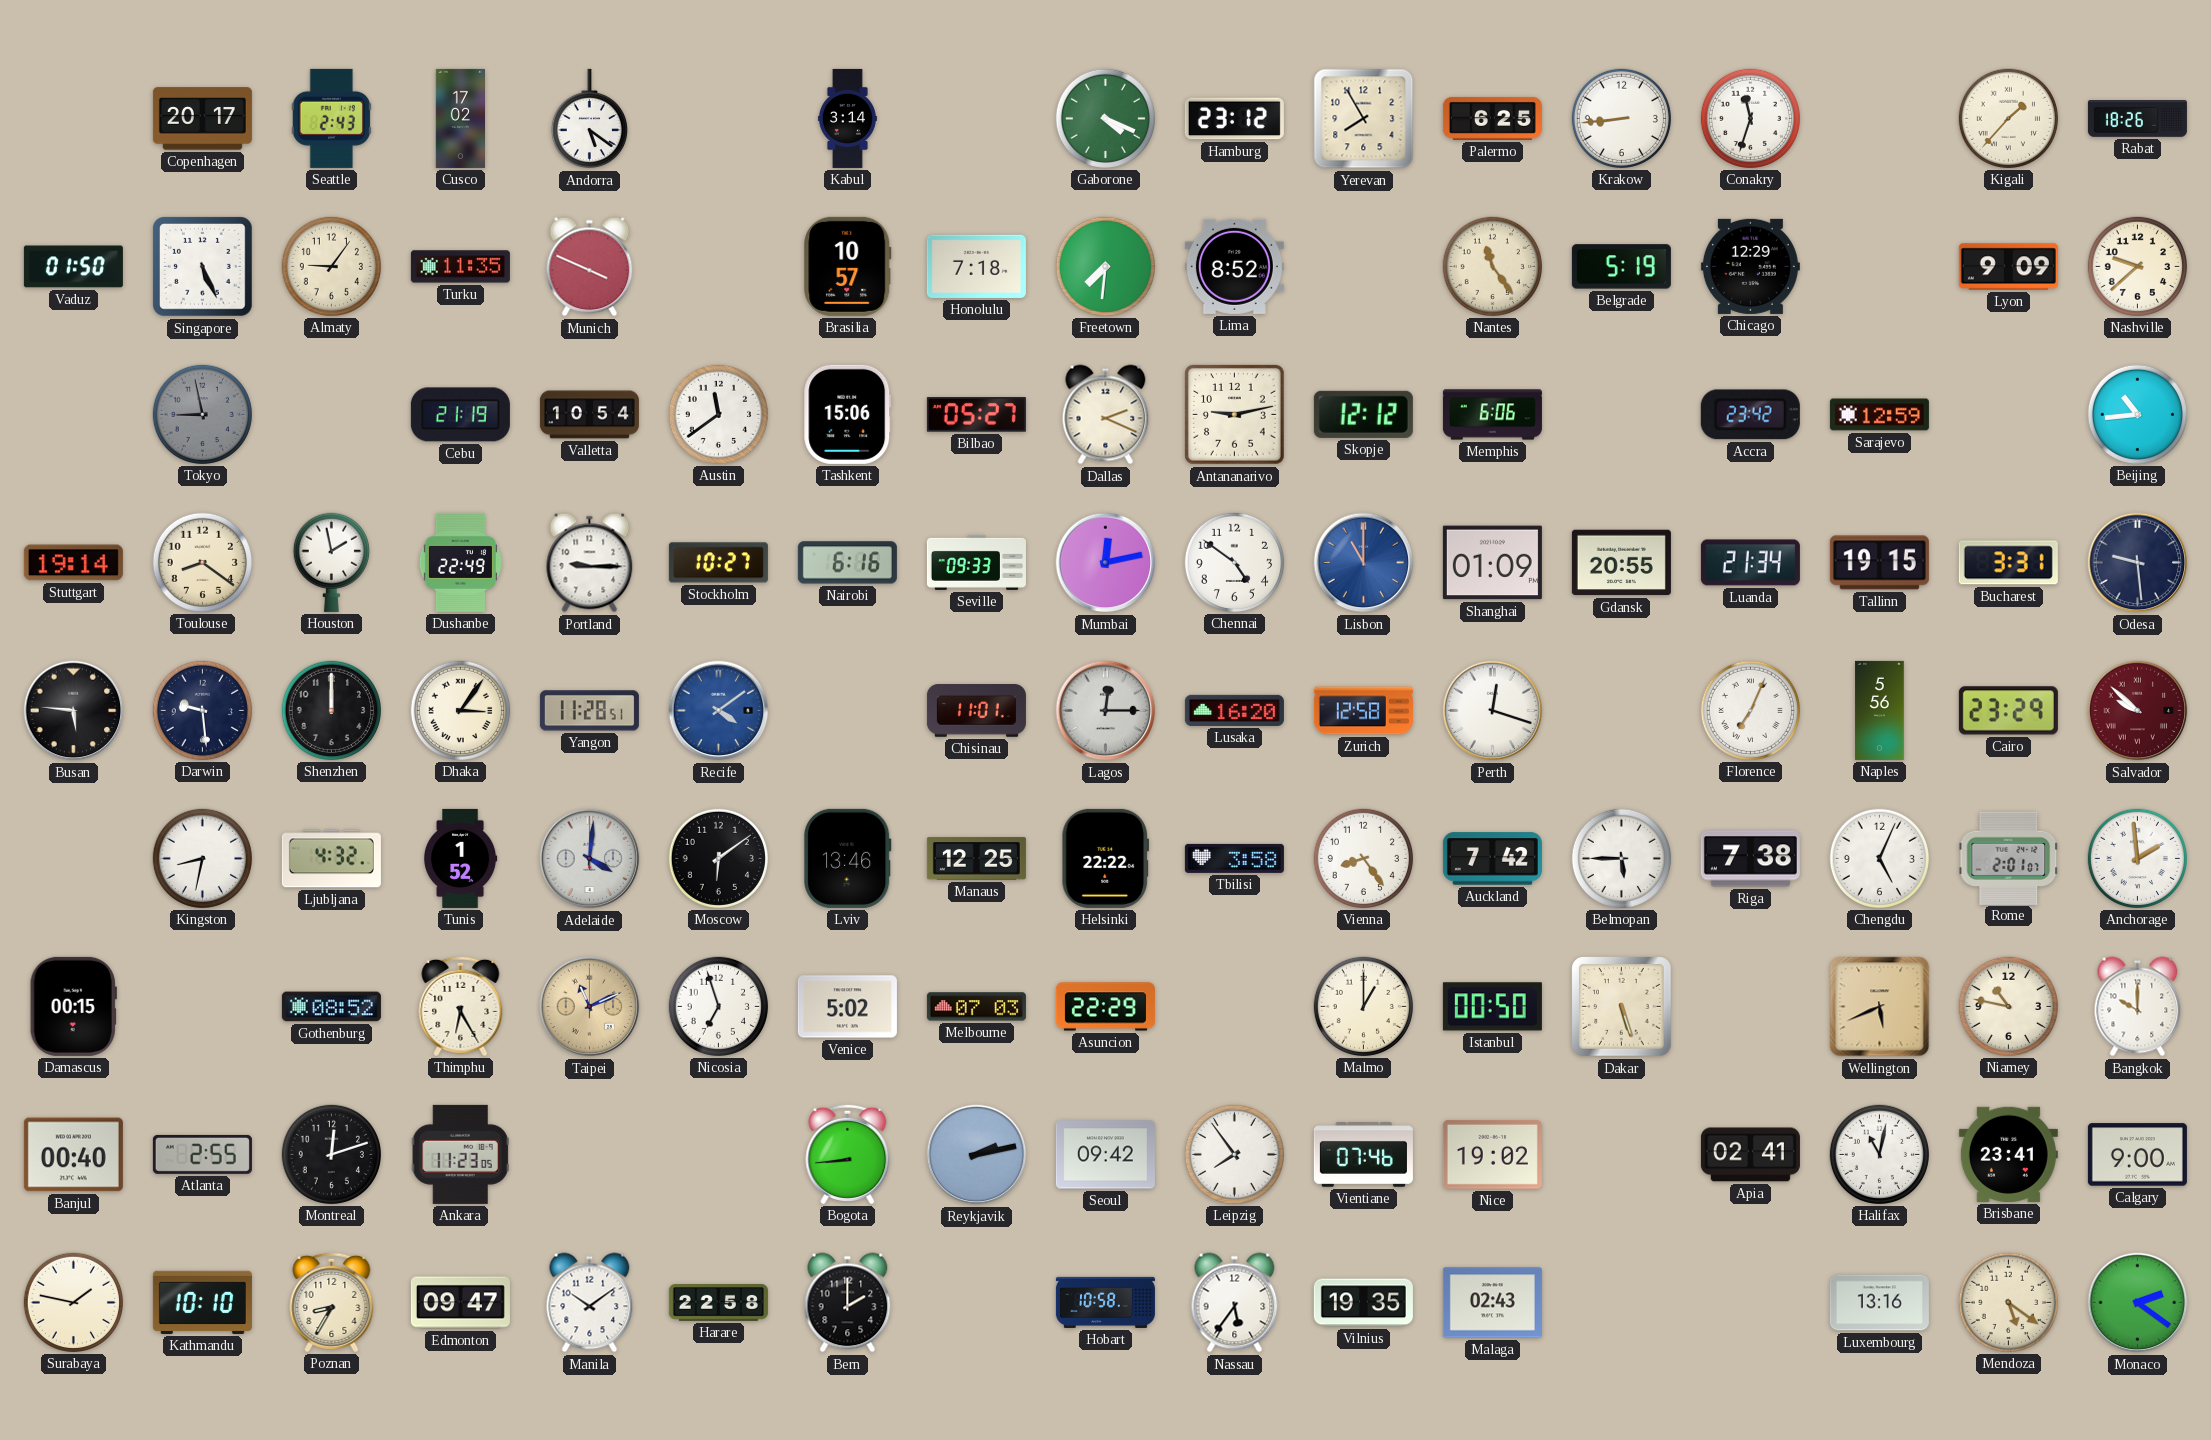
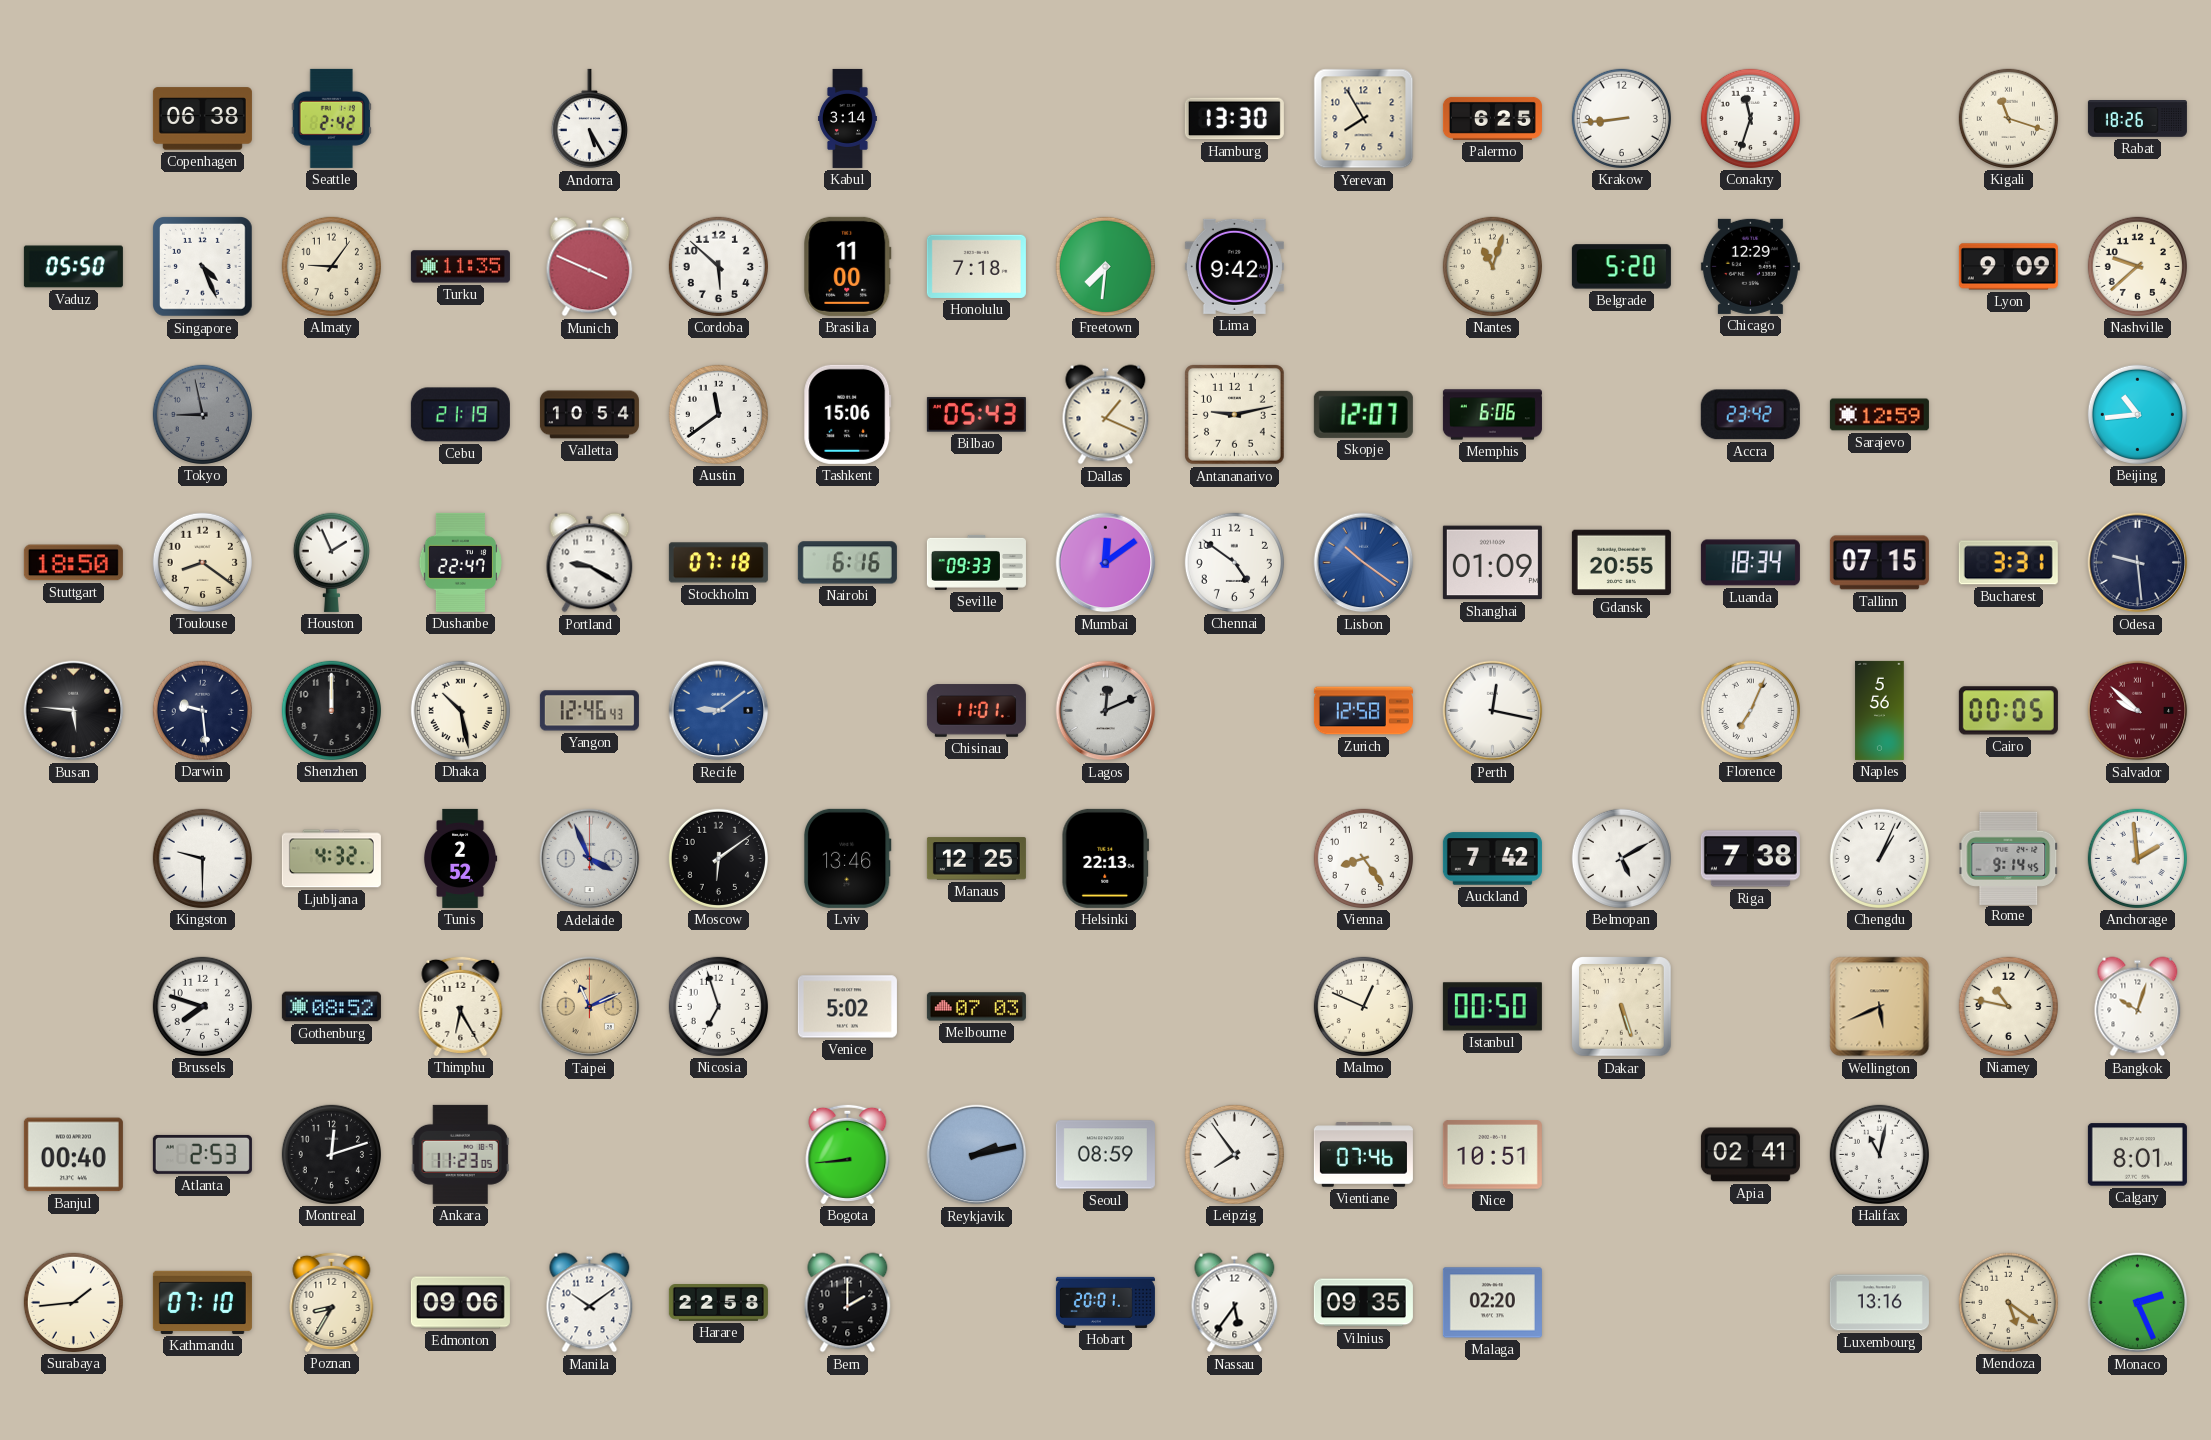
Copenhagen: 20:17 -> 06:38
Seattle: 2:43 -> 2:42
Cusco: 17:02 -> none
Andorra: 5:21 -> 5:25
Gaborone: 4:19 -> none
Hamburg: 23:12 -> 13:30
Kigali: 1:37 -> 11:18
Vaduz: 01:50 -> 05:50
Singapore: 5:26 -> 4:26
Cordoba: none -> 5:52
Brasilia: 10:57 -> 11:00
Lima: 8:52 -> 9:42
Nantes: 11:24 -> 11:03
Belgrade: 5:19 -> 5:20
Bilbao: 05:27 -> 05:43
Dallas: 2:19 -> 1:19
Skopje: 12:12 -> 12:07
Stuttgart: 19:14 -> 18:50
Houston: 1:58 -> 1:56
Dushanbe: 22:49 -> 22:47
Portland: 9:15 -> 9:20
Stockholm: 10:27 -> 07:18
Mumbai: 12:13 -> 12:09
Lisbon: 11:00 -> 10:21
Luanda: 21:34 -> 18:34
Tallinn: 19:15 -> 07:15
Dhaka: 3:06 -> 10:28
Yangon: 11:28 -> 12:46
Recife: 4:09 -> 9:09
Lagos: 12:15 -> 12:11
Lusaka: 16:20 -> none
Perth: 12:18 -> 12:17
Cairo: 23:29 -> 00:05
Kingston: 8:32 -> 9:30
Tunis: 1:52 -> 2:52
Adelaide: 4:01 -> 3:56
Helsinki: 22:22 -> 22:13
Tbilisi: 3:58 -> none
Belmopan: 5:45 -> 5:10
Chengdu: 5:04 -> 1:04
Rome: 2:01 -> 9:14
Damascus: 00:15 -> none
Brussels: none -> 7:48
Asuncion: 22:29 -> none
Malmo: 1:00 -> 12:49
Bangkok: 10:00 -> 10:03
Atlanta: 2:55 -> 2:53
Seoul: 09:42 -> 08:59
Nice: 19:02 -> 10:51
Brisbane: 23:41 -> none
Calgary: 9:00 -> 8:01
Surabaya: 1:47 -> 1:44
Kathmandu: 10:10 -> 07:10
Edmonton: 09:47 -> 09:06
Hobart: 10:58 -> 20:01
Vilnius: 19:35 -> 09:35
Malaga: 02:43 -> 02:20
Monaco: 2:21 -> 2:26
